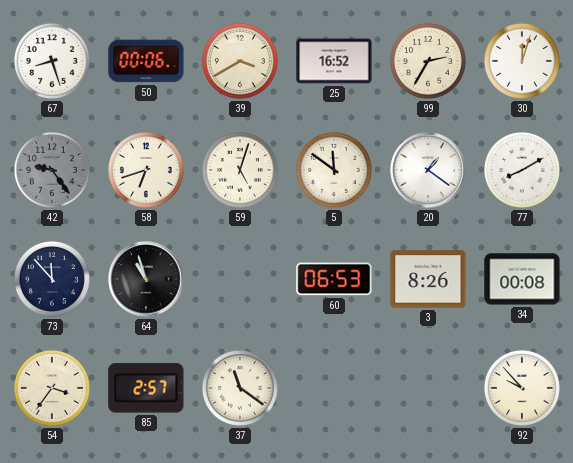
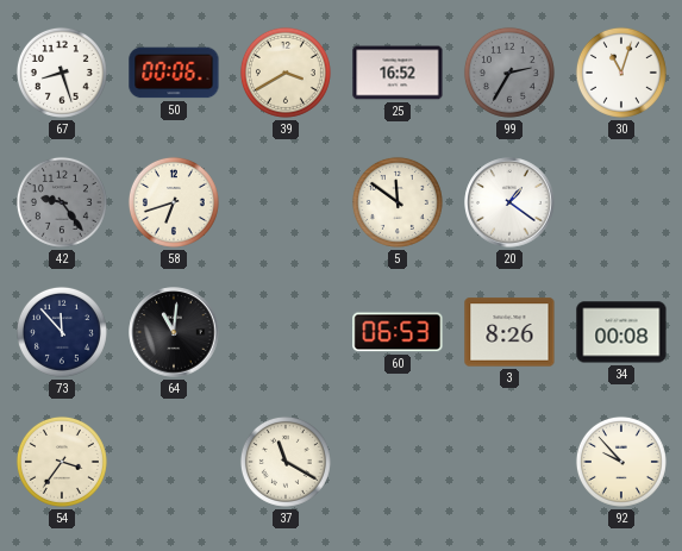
99 dial: cream -> grey
30: 12:03 -> 11:03
59: 5:03 -> none
77: 8:10 -> none
64: 10:57 -> 11:01
85: 2:57 -> none
37: 11:21 -> 11:20
